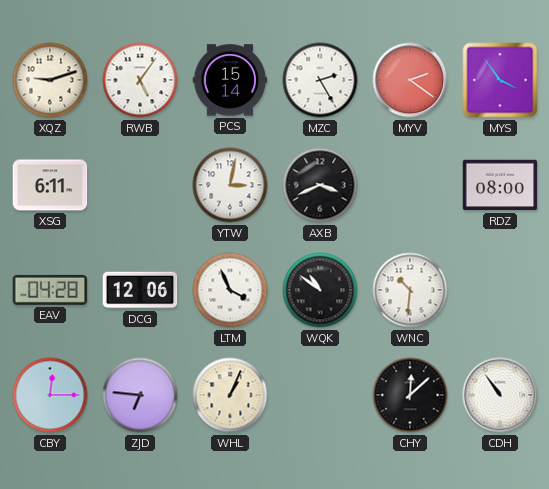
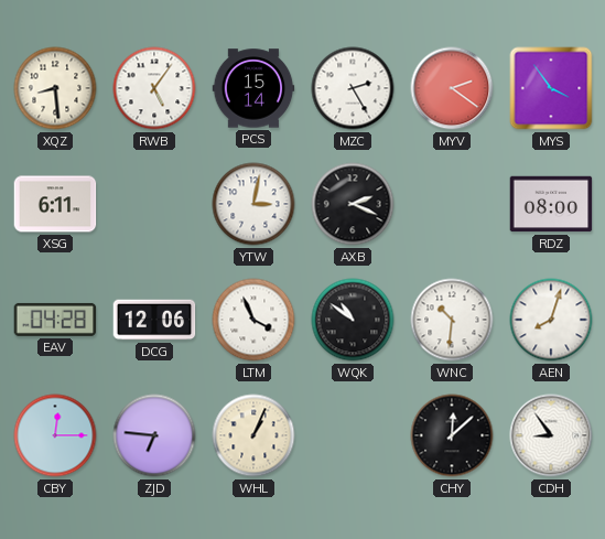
XQZ: 9:12 -> 8:29
AXB: 3:41 -> 2:19
AEN: none -> 8:03
CDH: 10:54 -> 8:54
